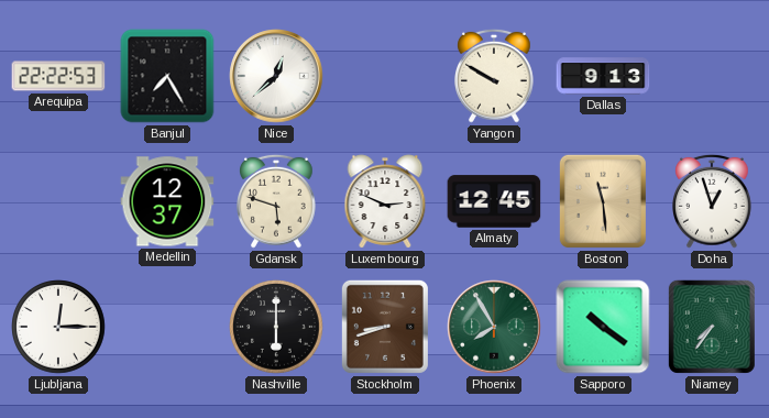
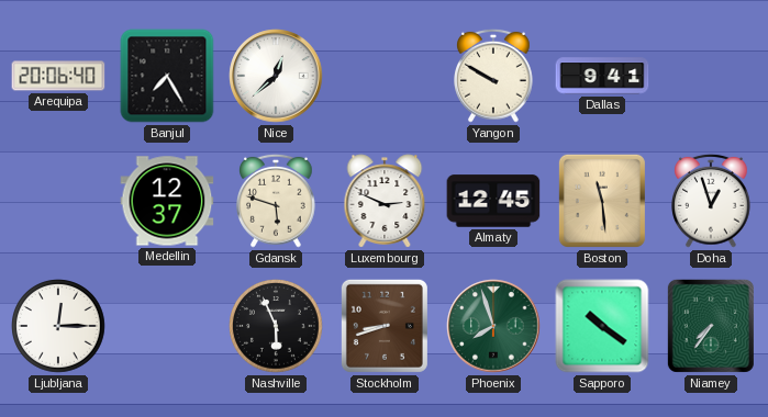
Arequipa: 22:22 -> 20:06
Dallas: 9:13 -> 9:41
Nashville: 6:00 -> 5:56
Phoenix: 7:55 -> 7:57
